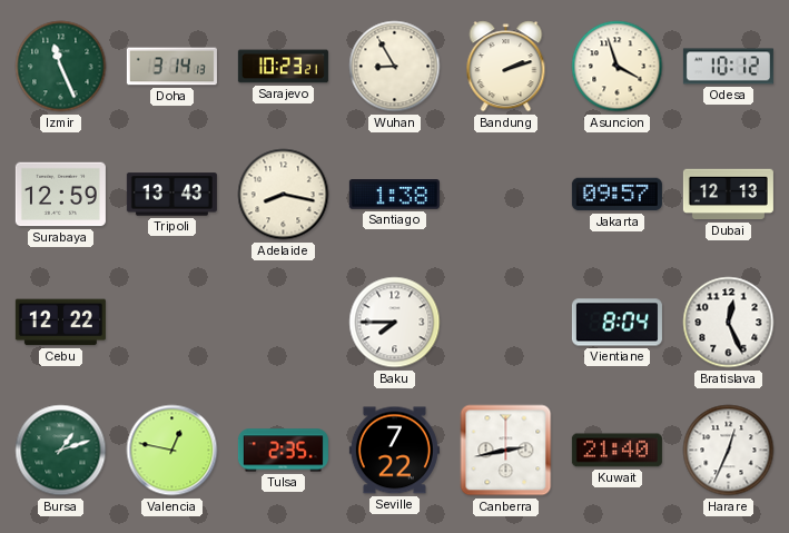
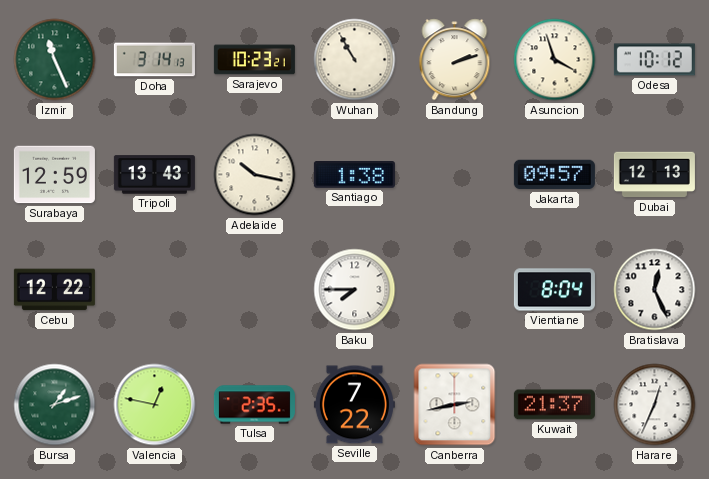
Wuhan: 8:55 -> 10:55
Adelaide: 8:17 -> 10:17
Kuwait: 21:40 -> 21:37
